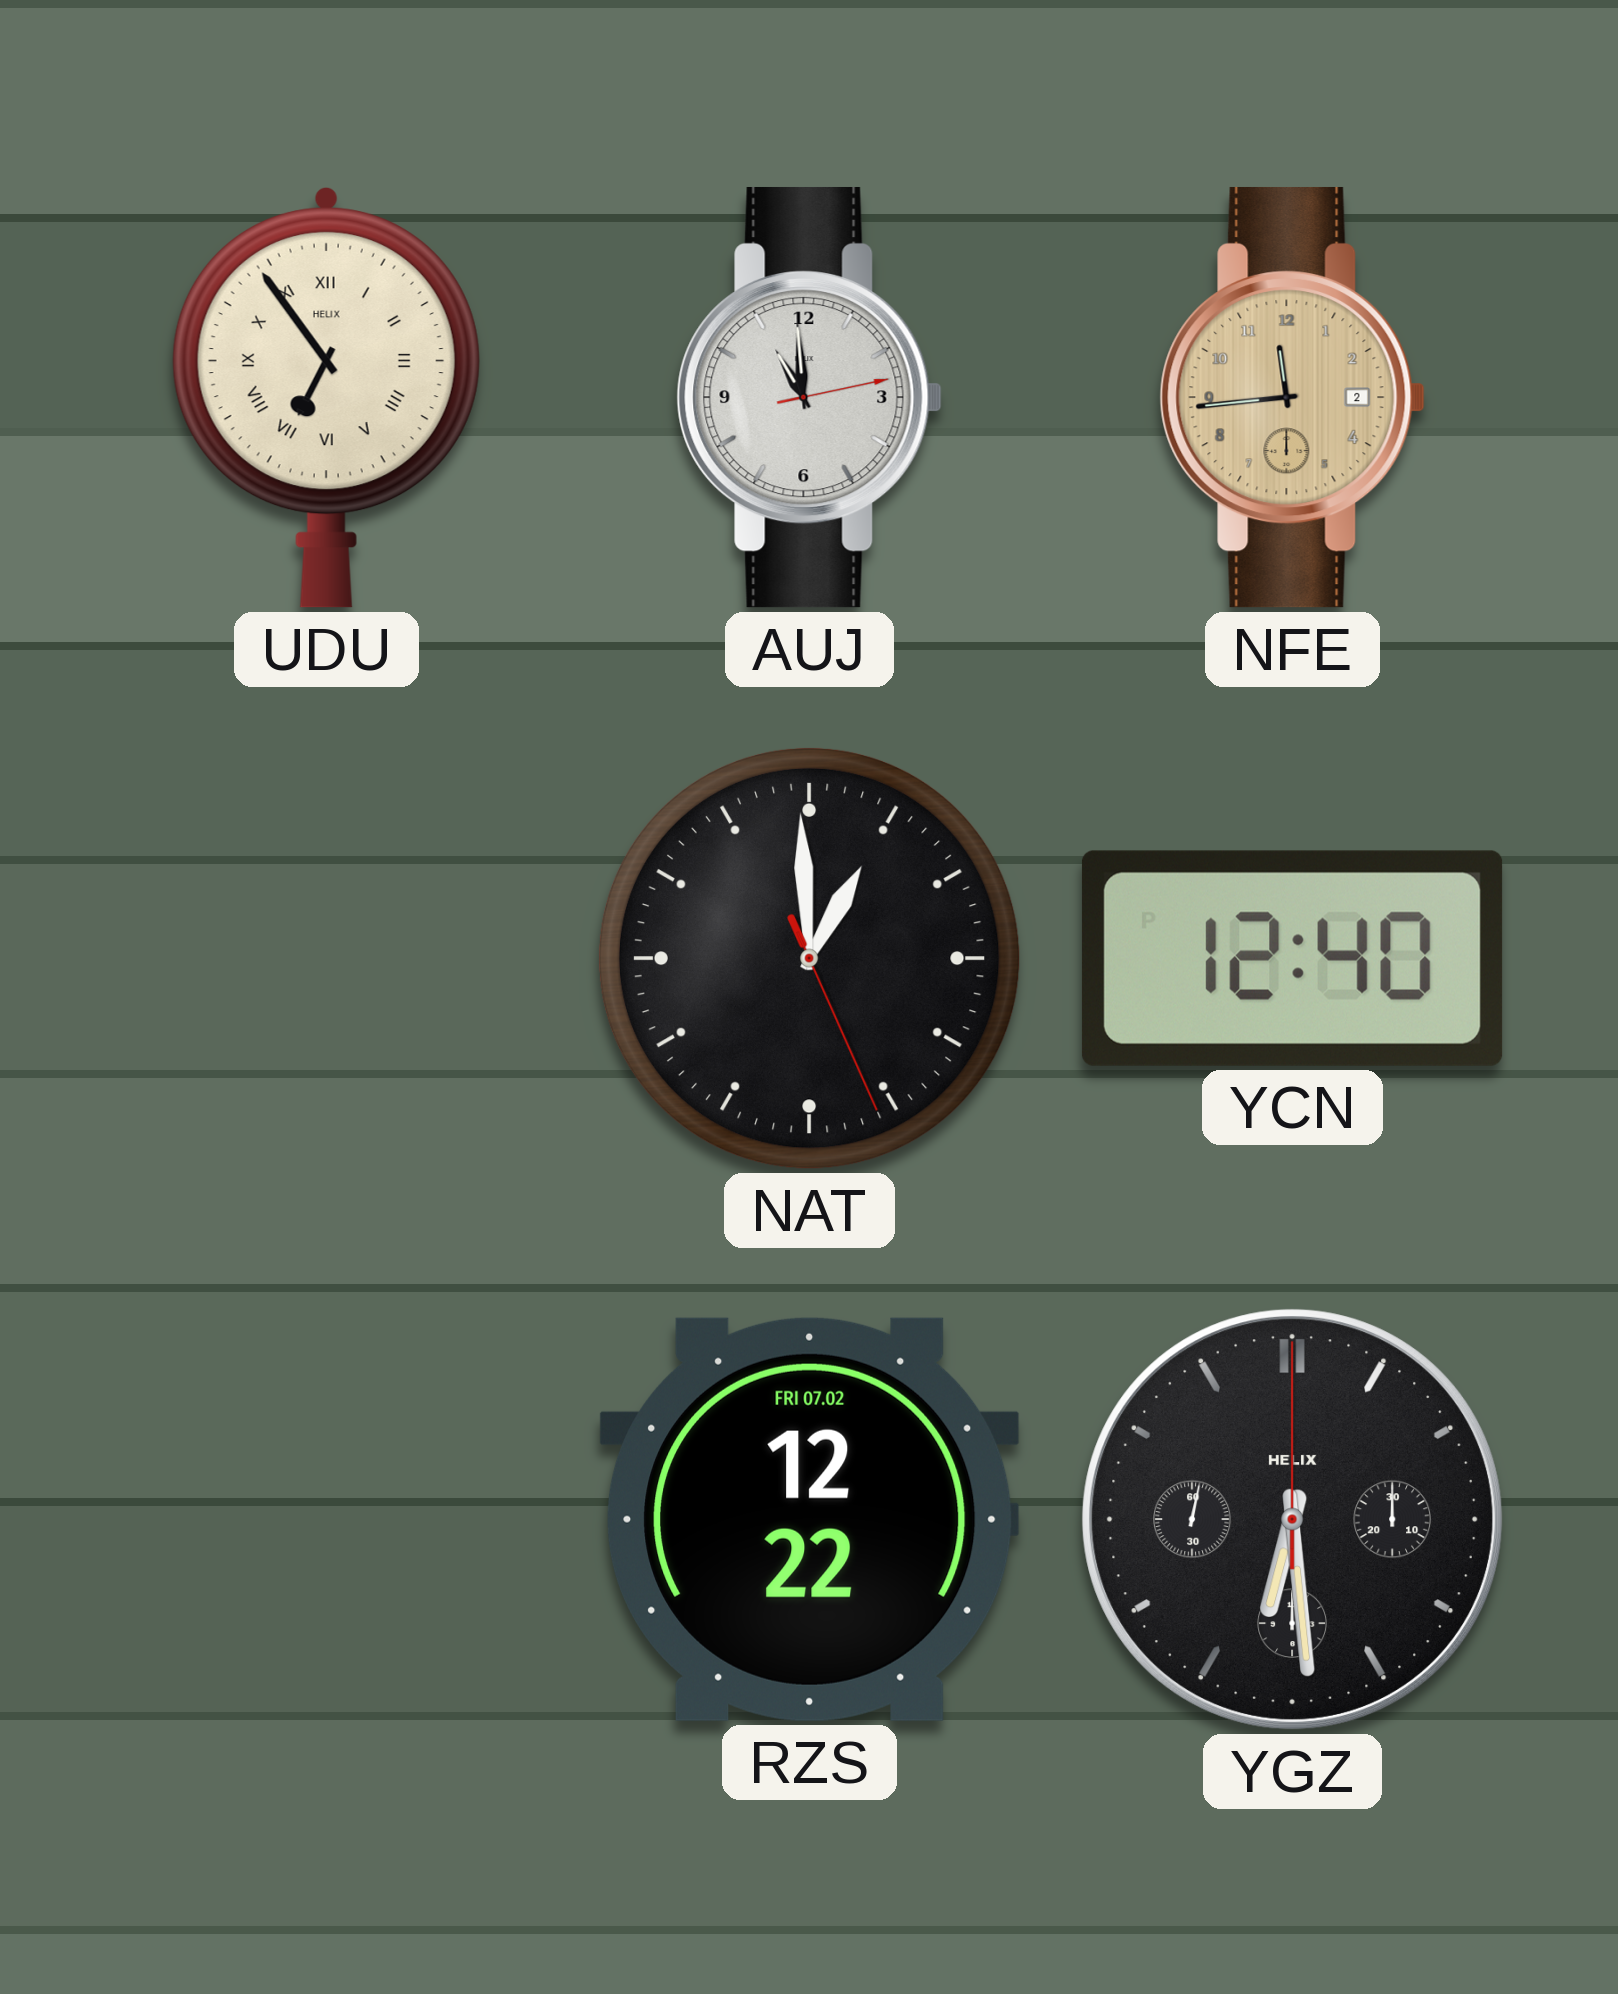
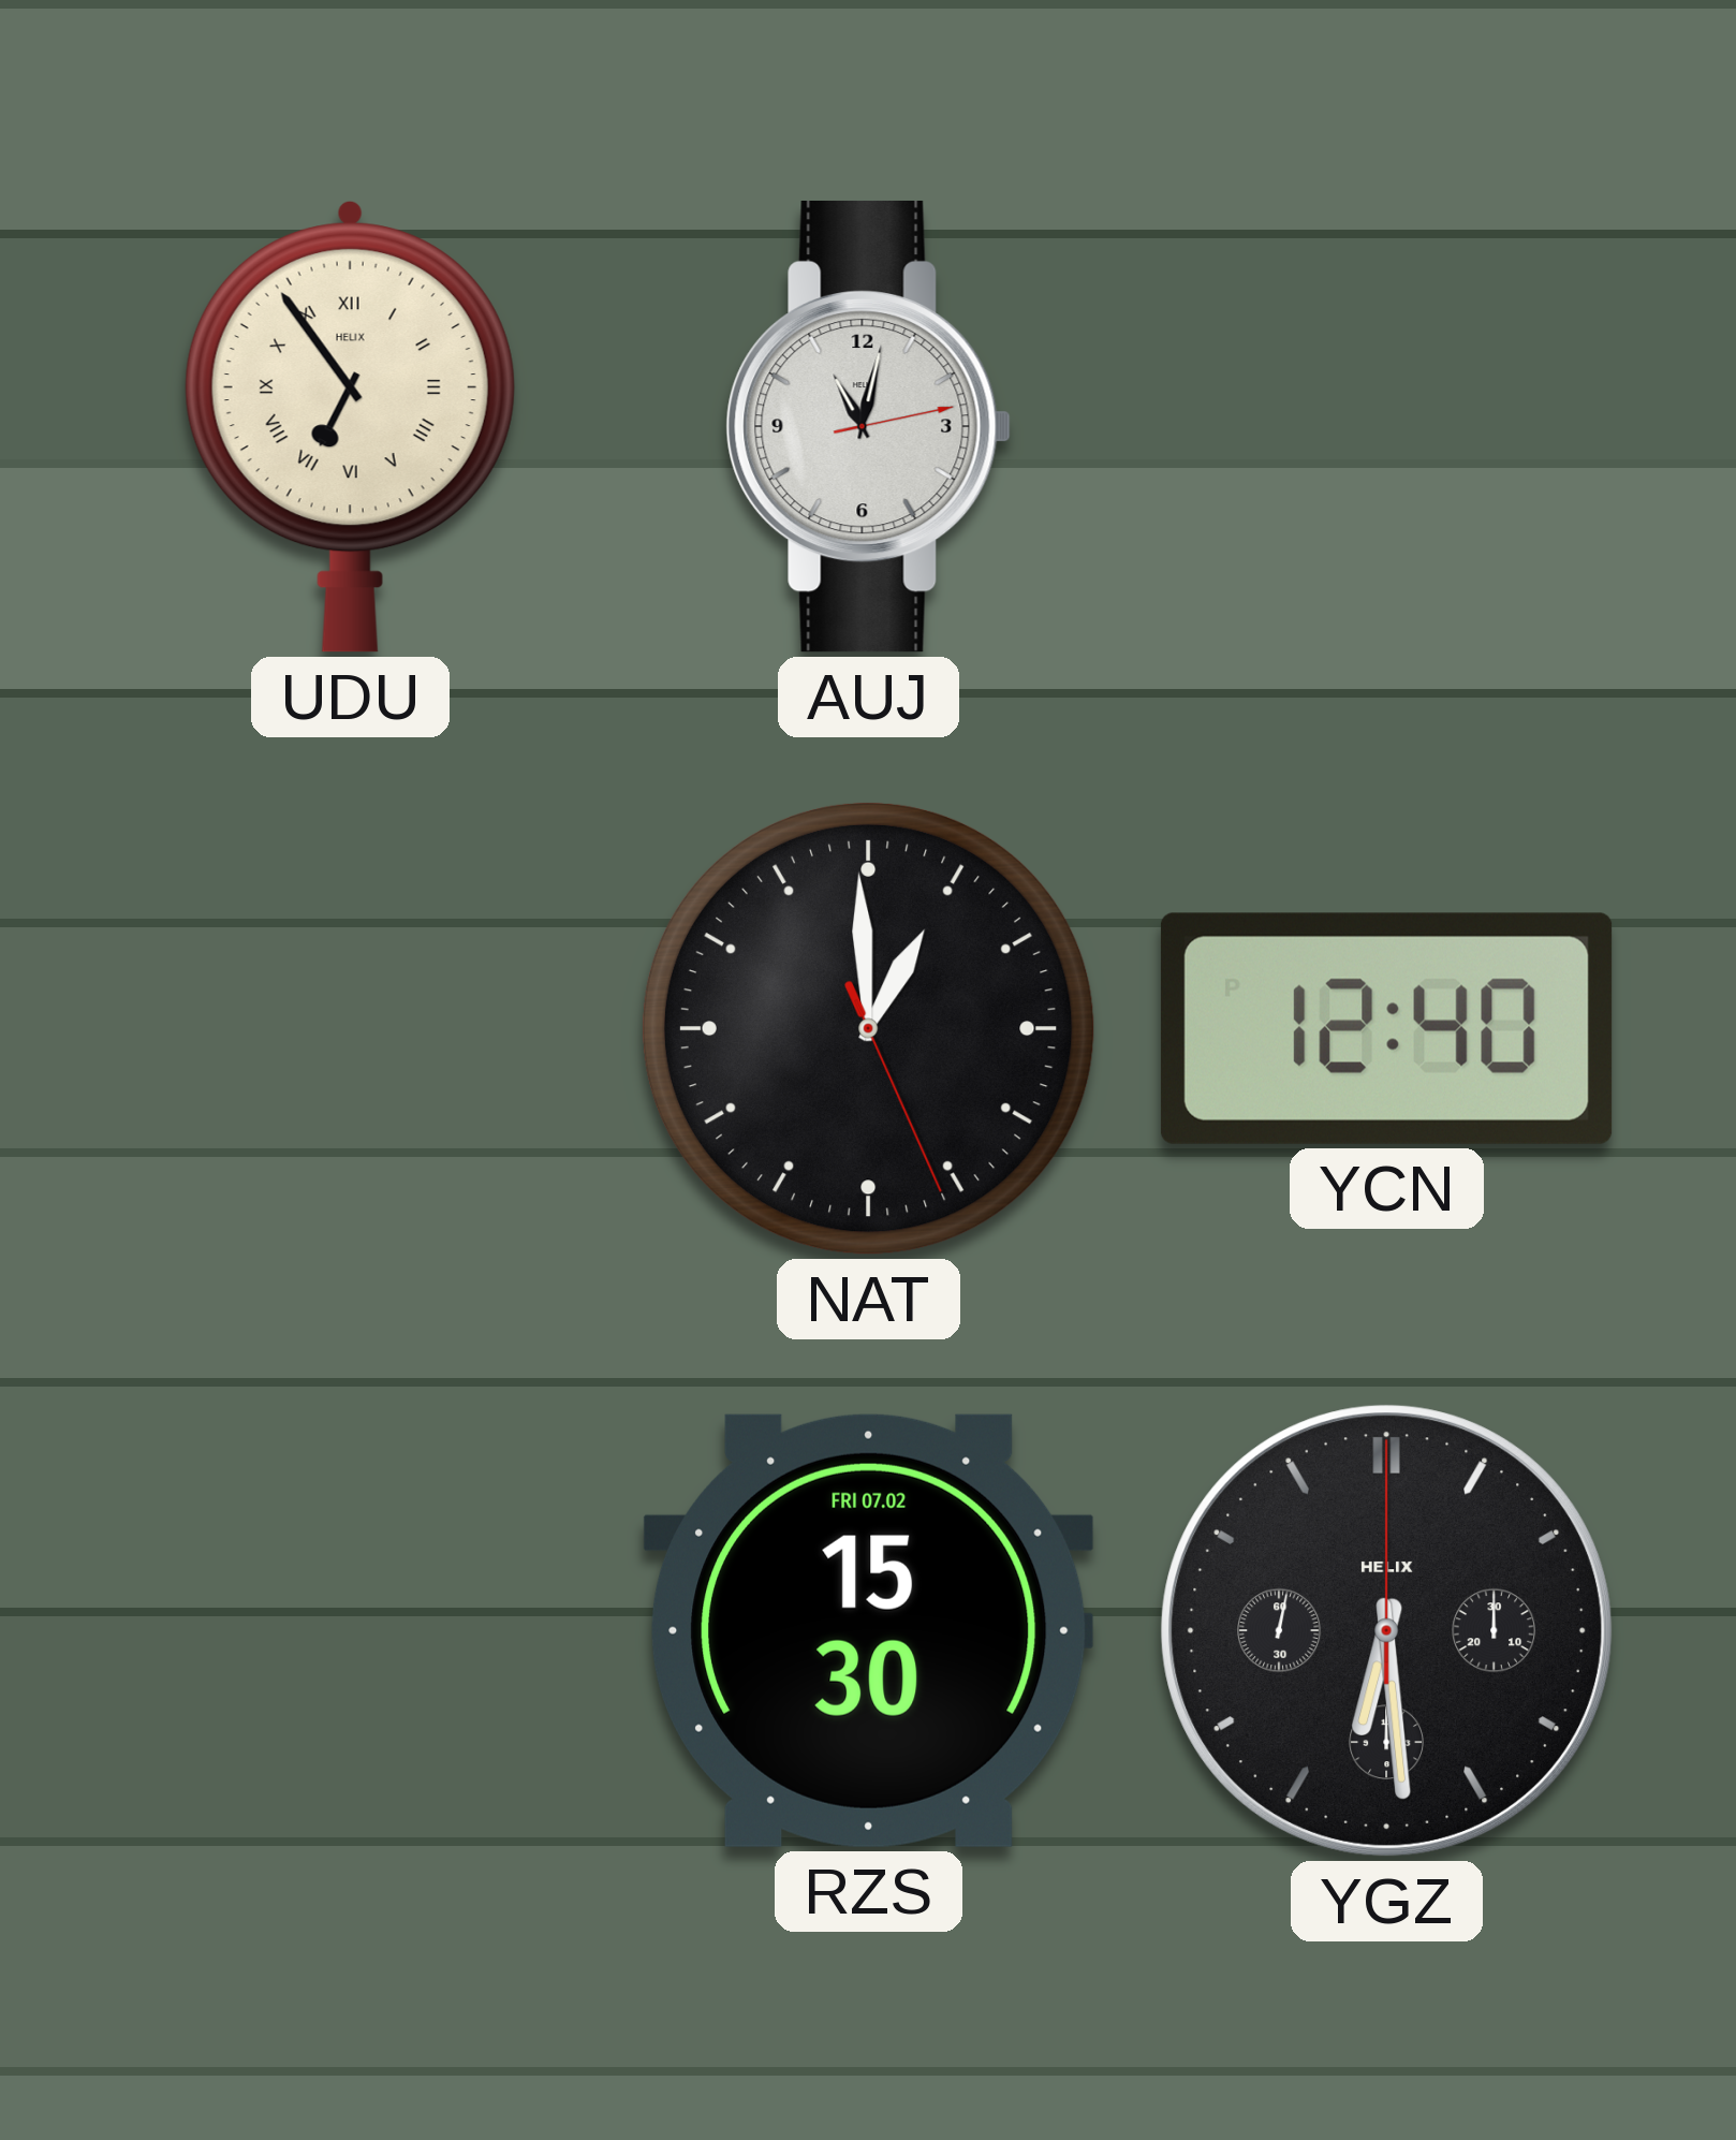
AUJ: 10:59 -> 11:02
NFE: 11:44 -> none
RZS: 12:22 -> 15:30
